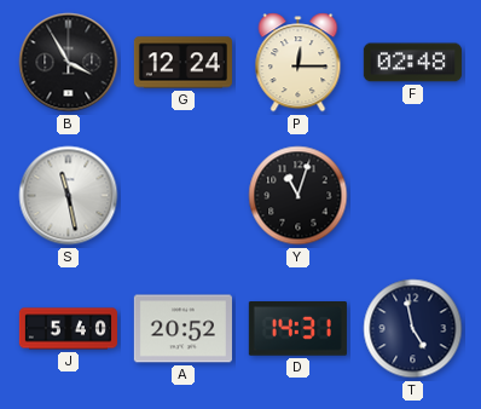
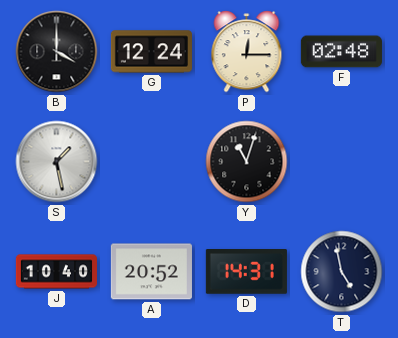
B: 3:55 -> 4:00
S: 11:28 -> 1:28
J: 5:40 -> 10:40
